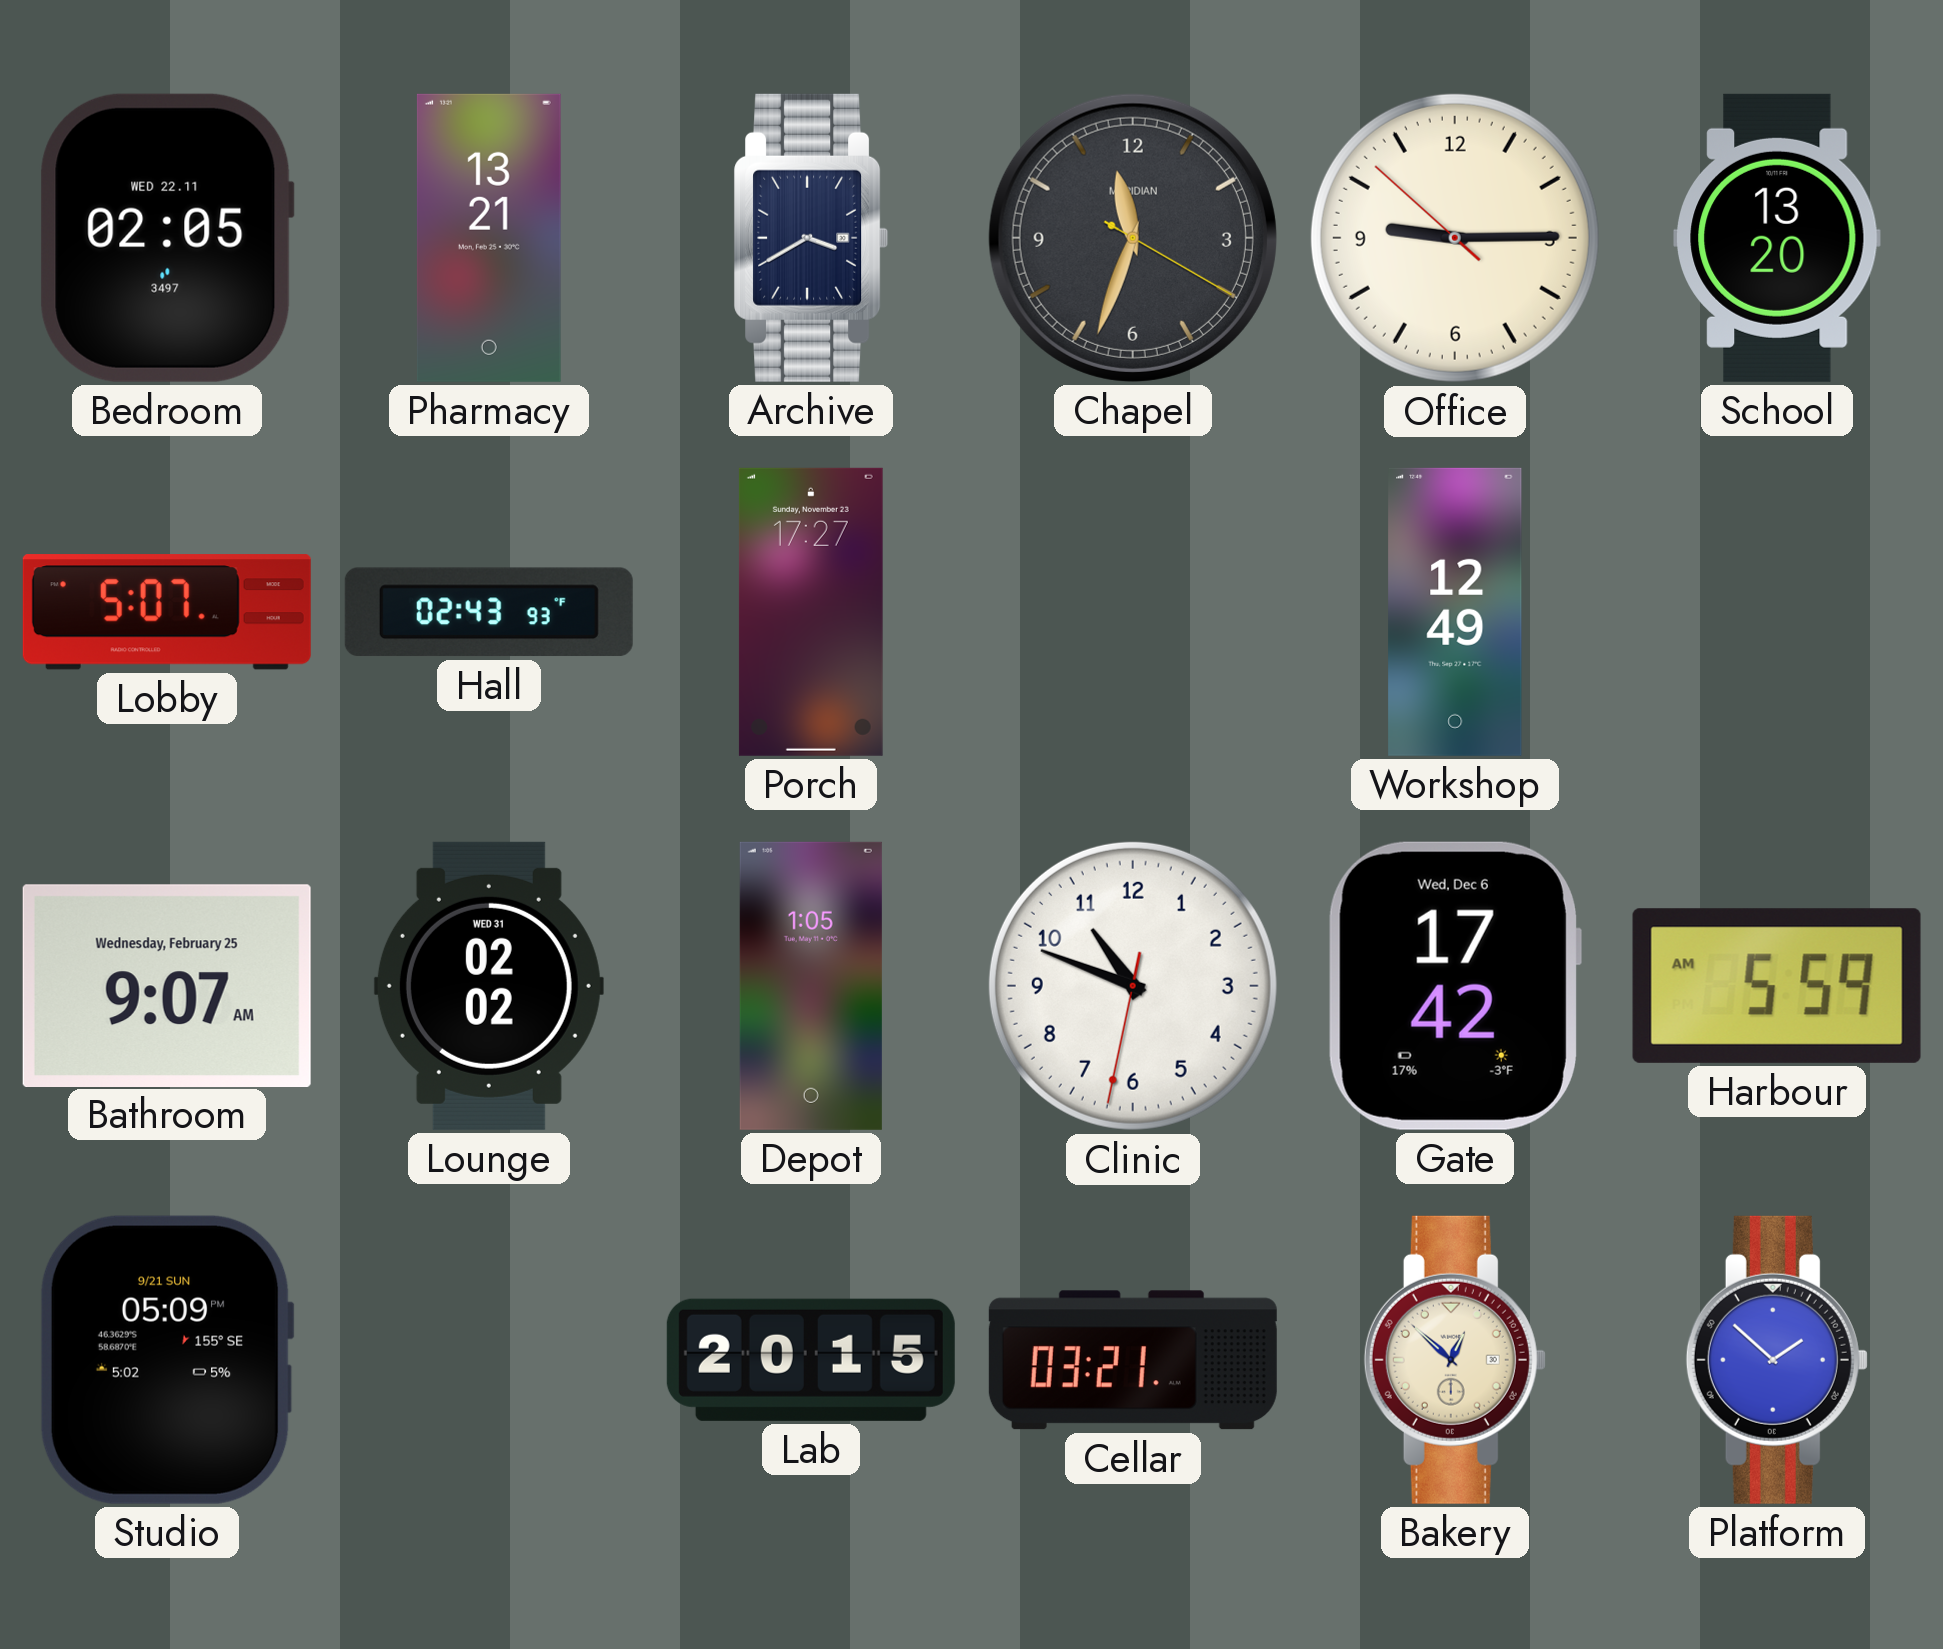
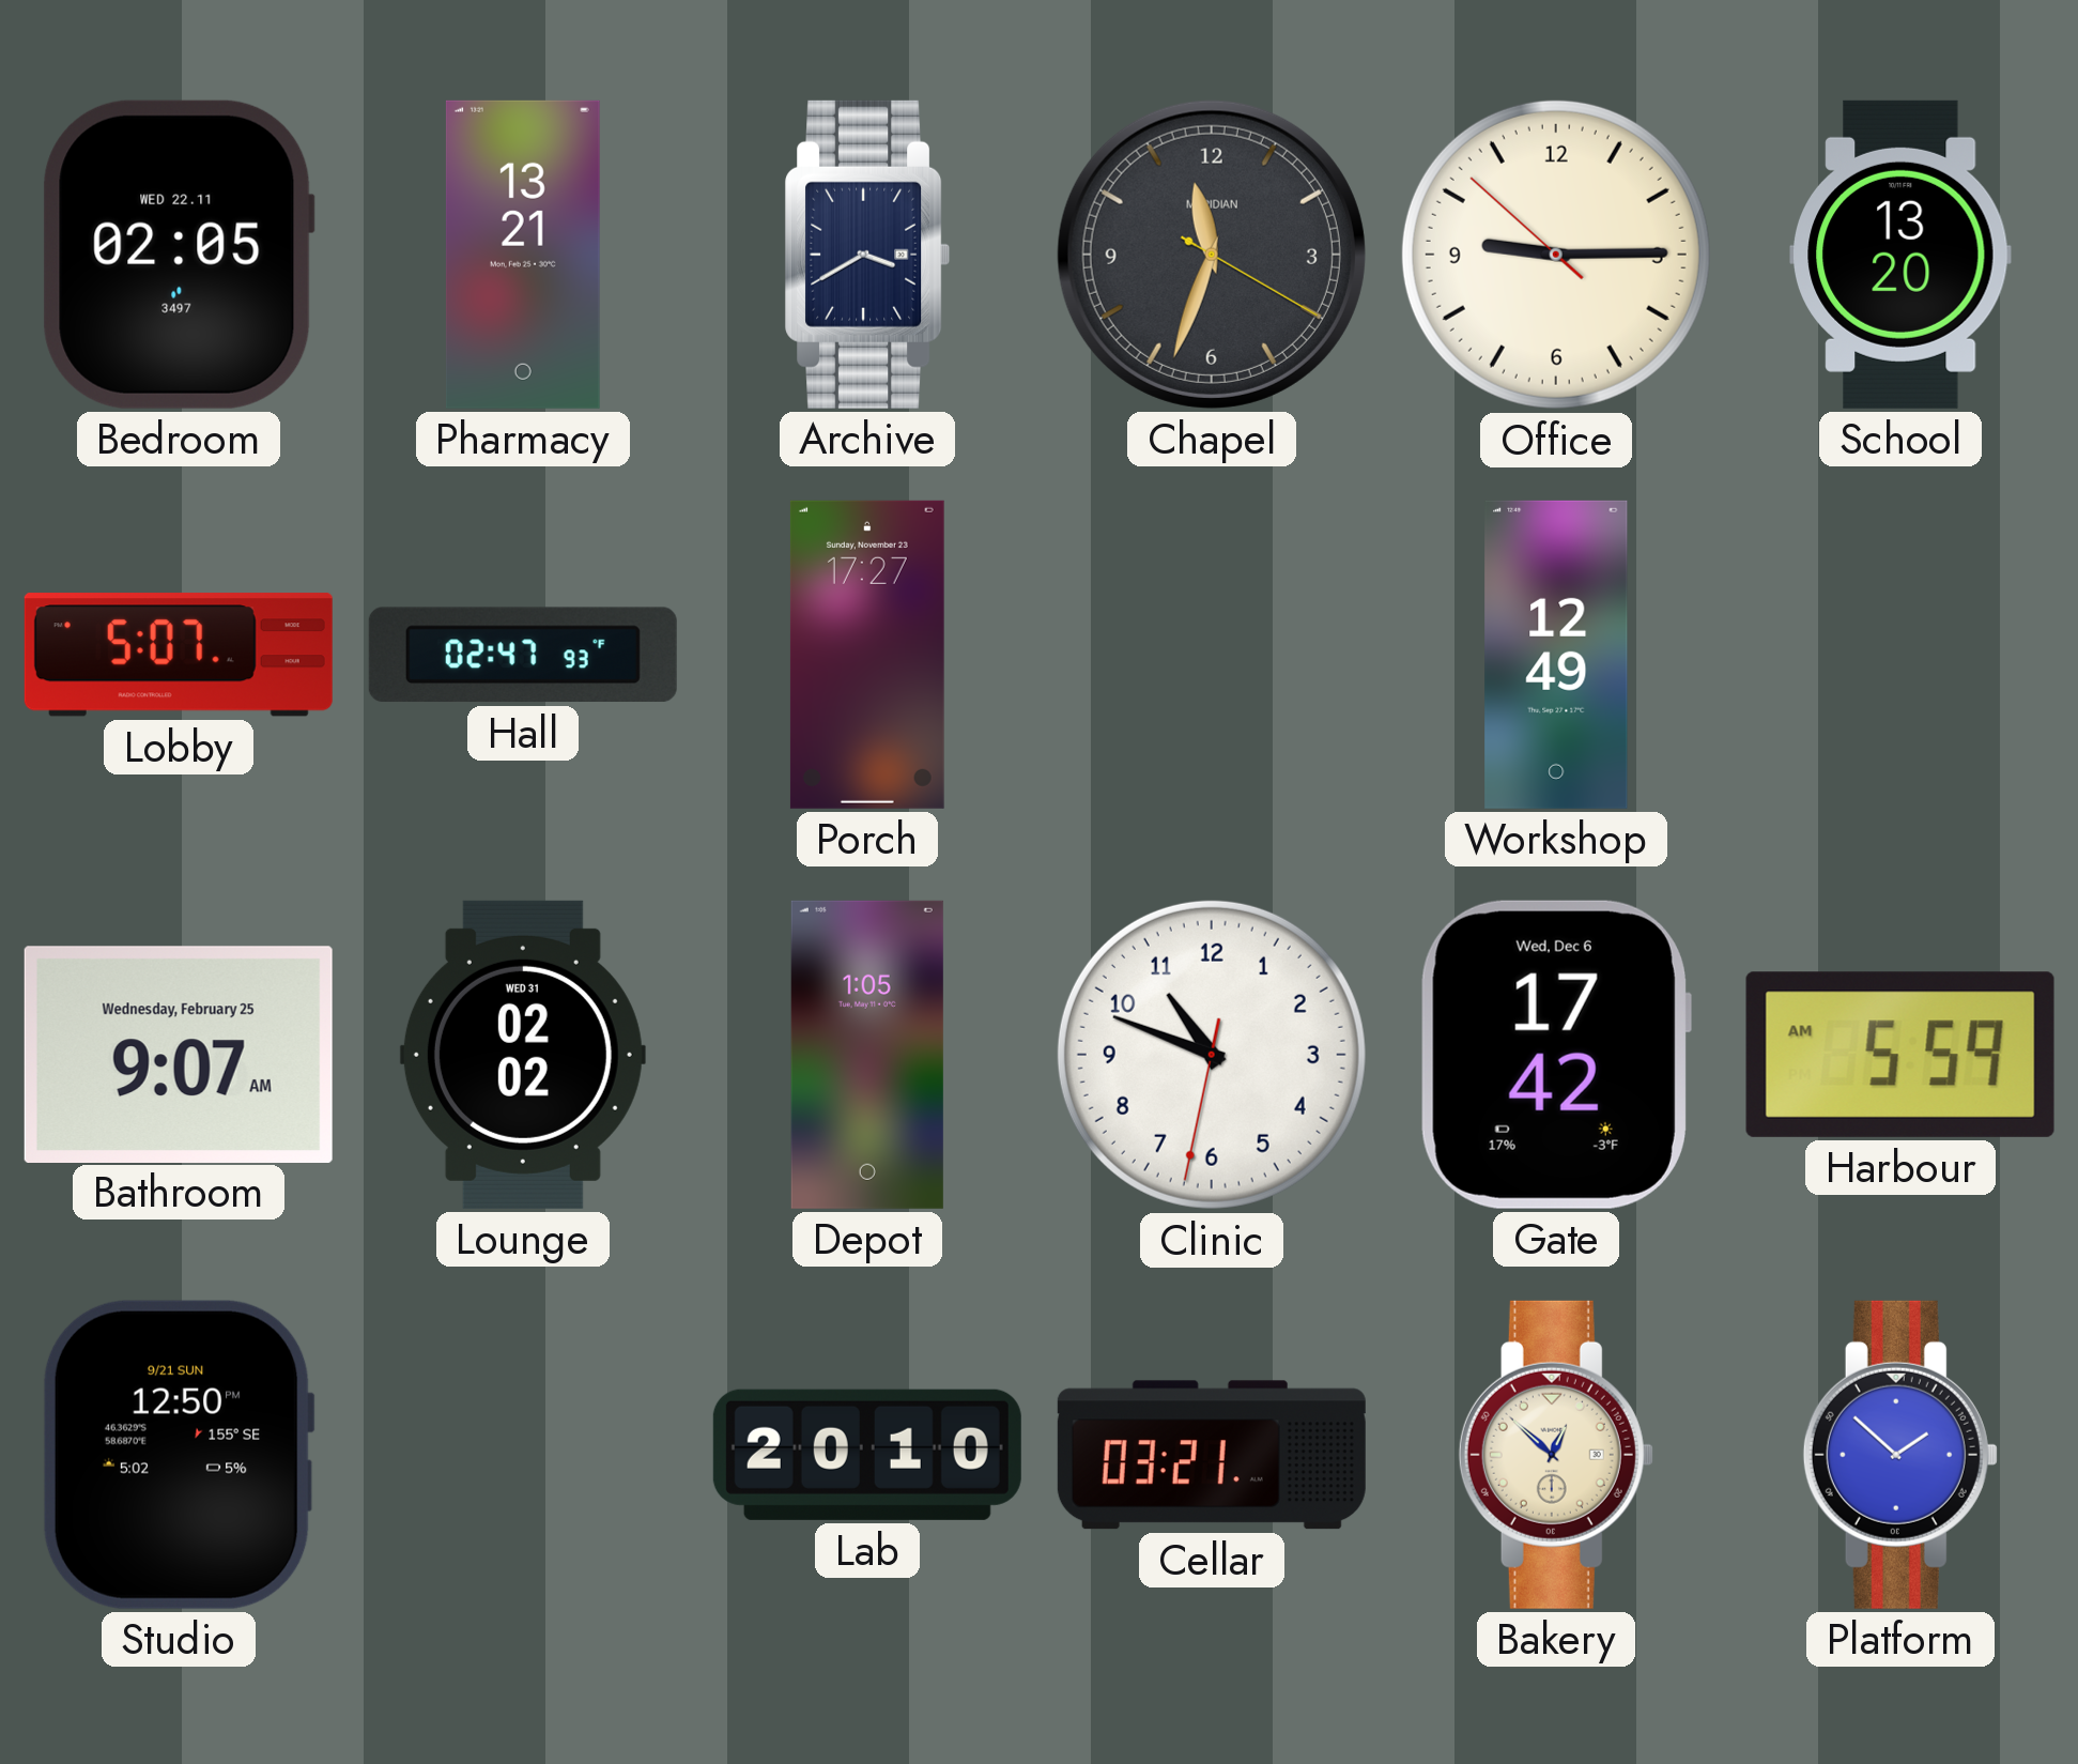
Hall: 02:43 -> 02:47
Studio: 05:09 -> 12:50
Lab: 20:15 -> 20:10
